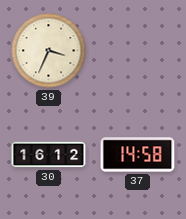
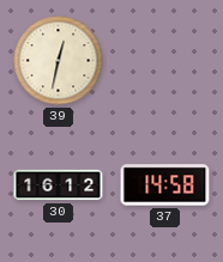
39: 3:34 -> 12:32
